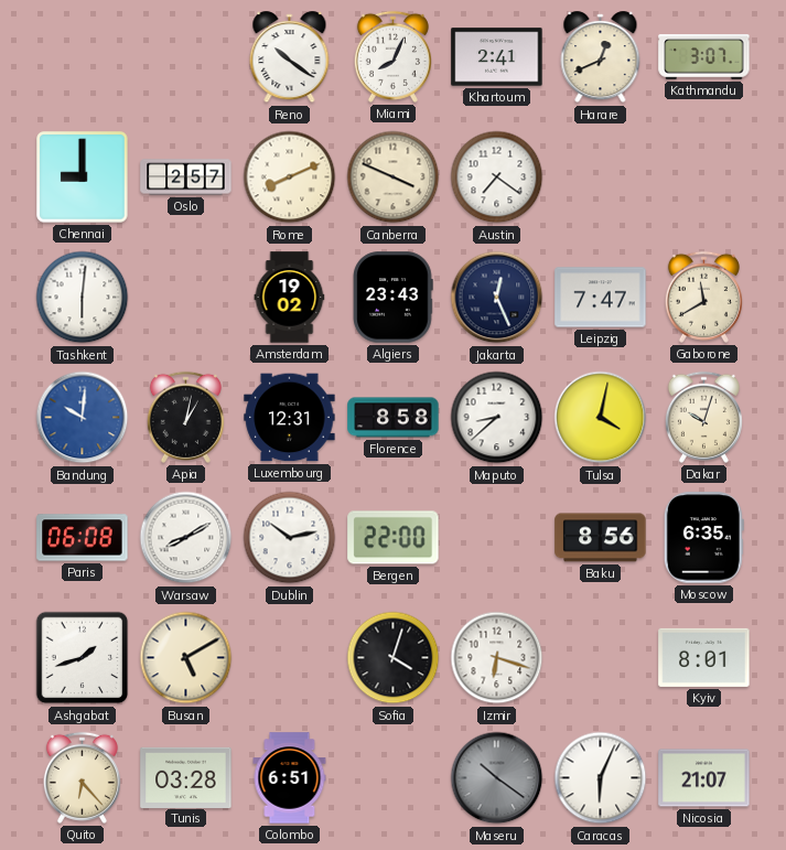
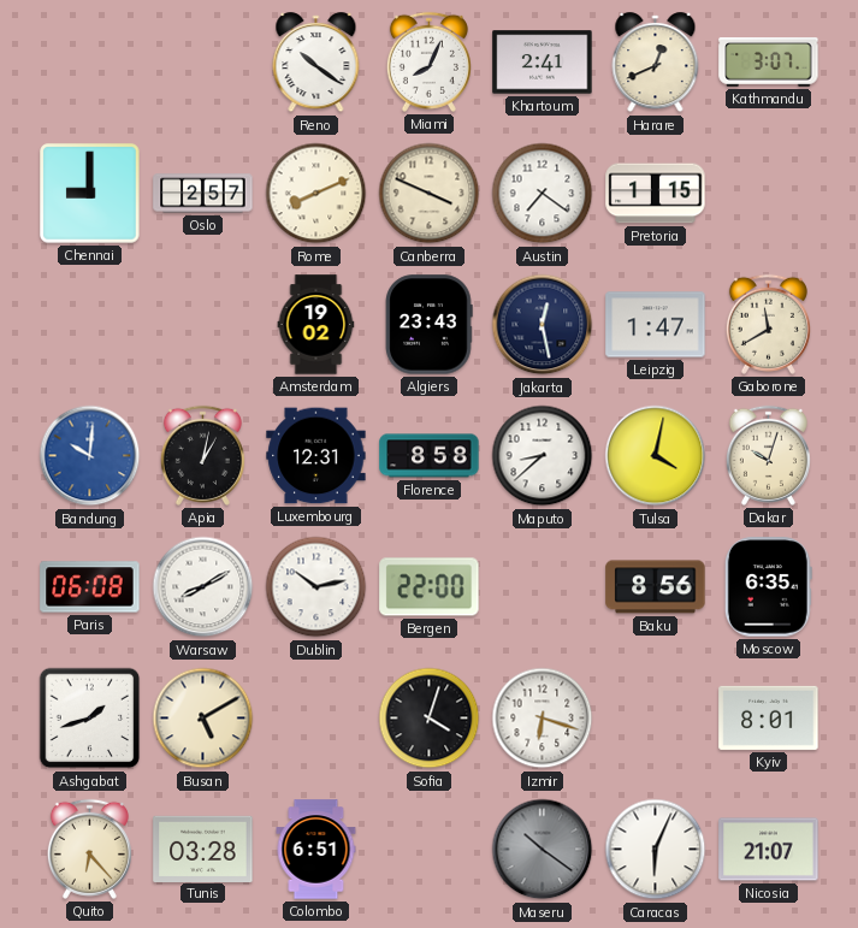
Pretoria: none -> 1:15
Tashkent: 6:01 -> none
Jakarta: 12:26 -> 12:28
Leipzig: 7:47 -> 1:47
